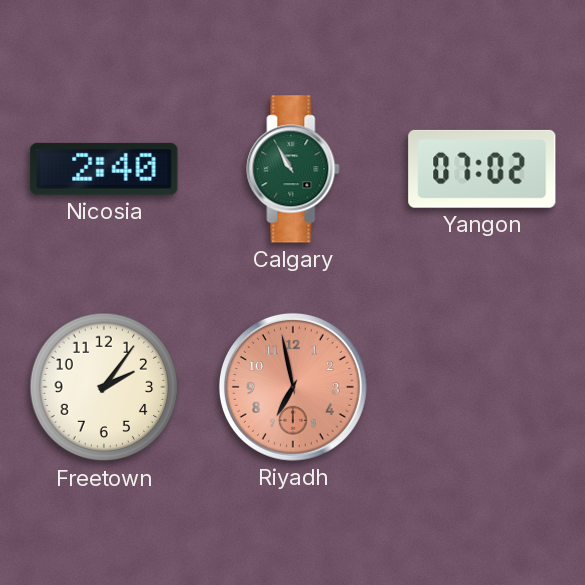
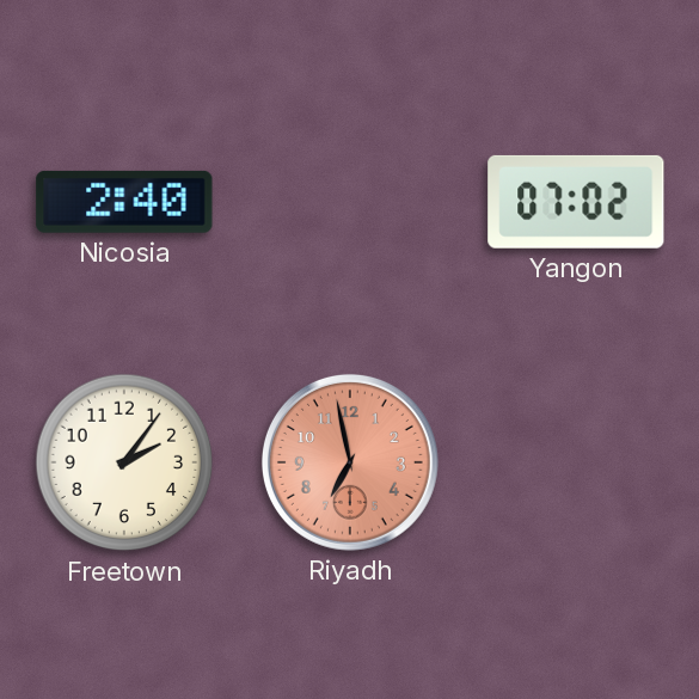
Calgary: 10:55 -> none
